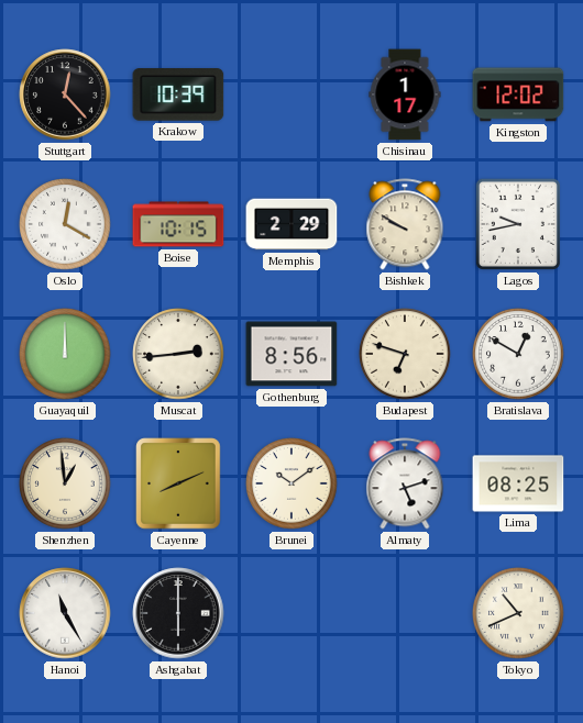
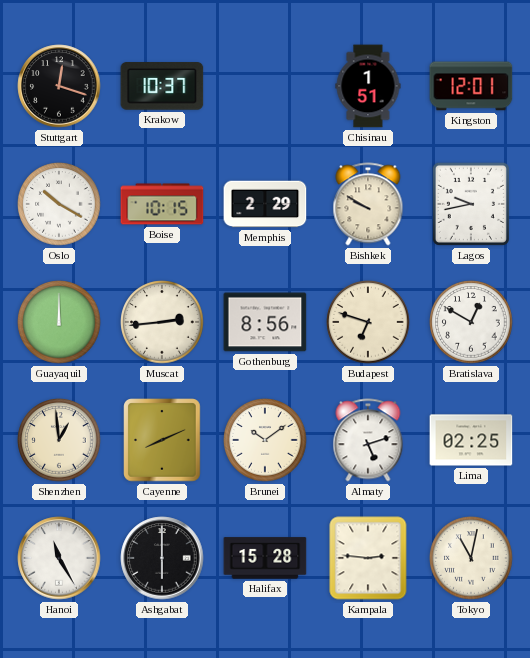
Stuttgart: 12:23 -> 12:18
Krakow: 10:39 -> 10:37
Chisinau: 1:17 -> 1:51
Kingston: 12:02 -> 12:01
Oslo: 12:20 -> 10:20
Lima: 08:25 -> 02:25
Halifax: none -> 15:28
Kampala: none -> 2:46
Tokyo: 10:41 -> 11:02
